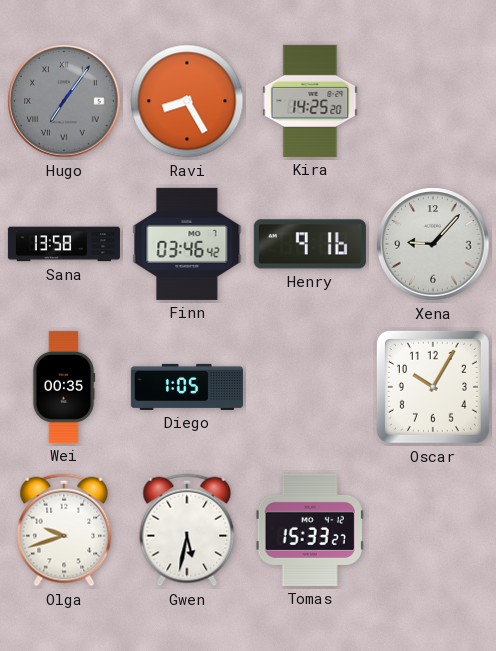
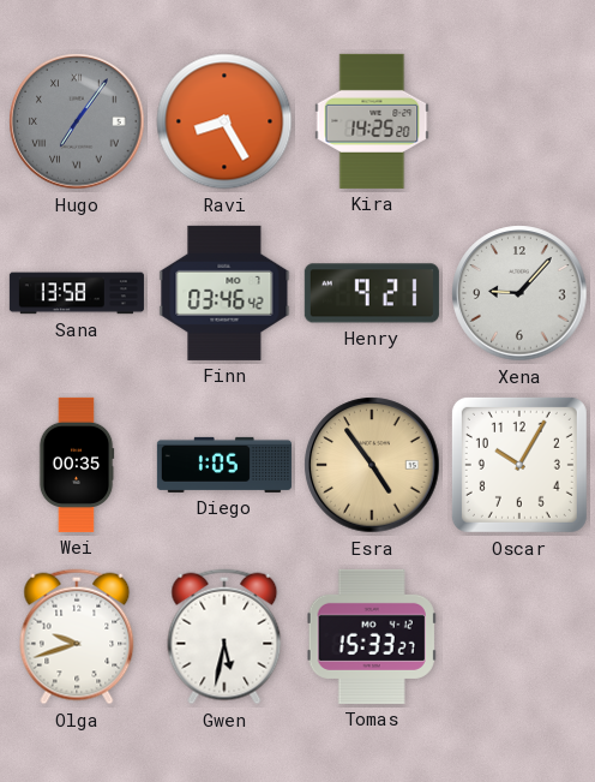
Henry: 9:16 -> 9:21
Esra: none -> 4:54
